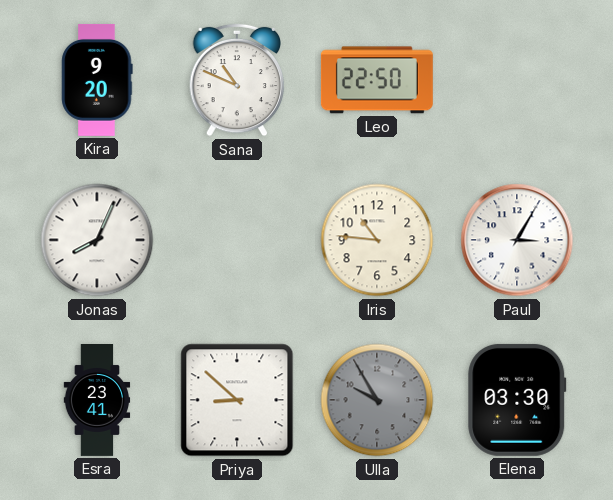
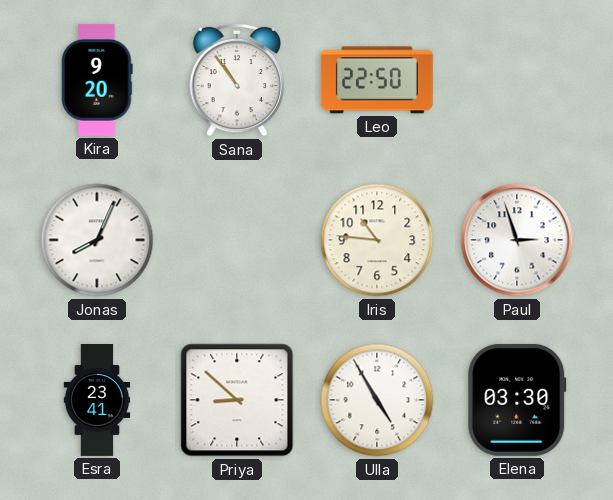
Sana: 10:49 -> 10:54
Paul: 3:05 -> 2:57
Ulla: 9:55 -> 4:55
Ulla dial: grey -> white
